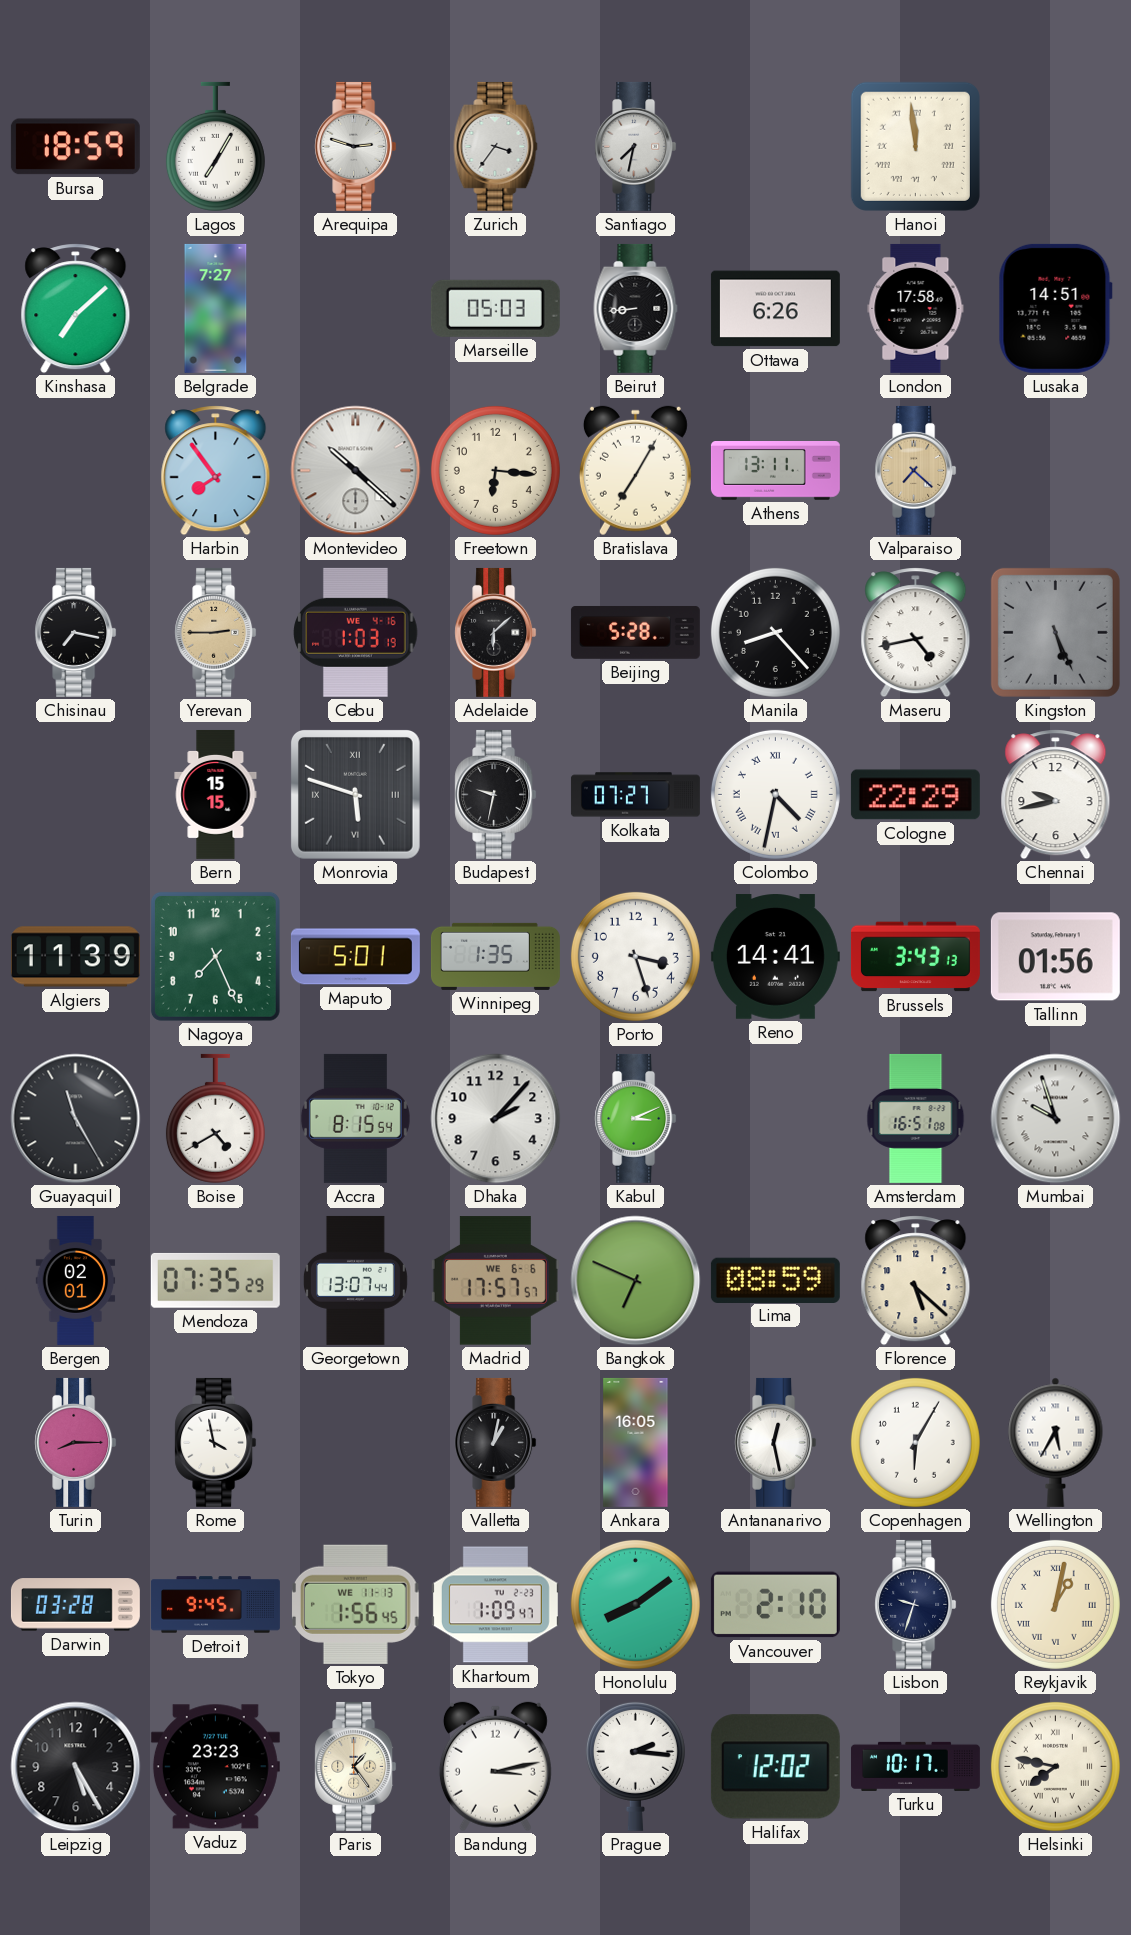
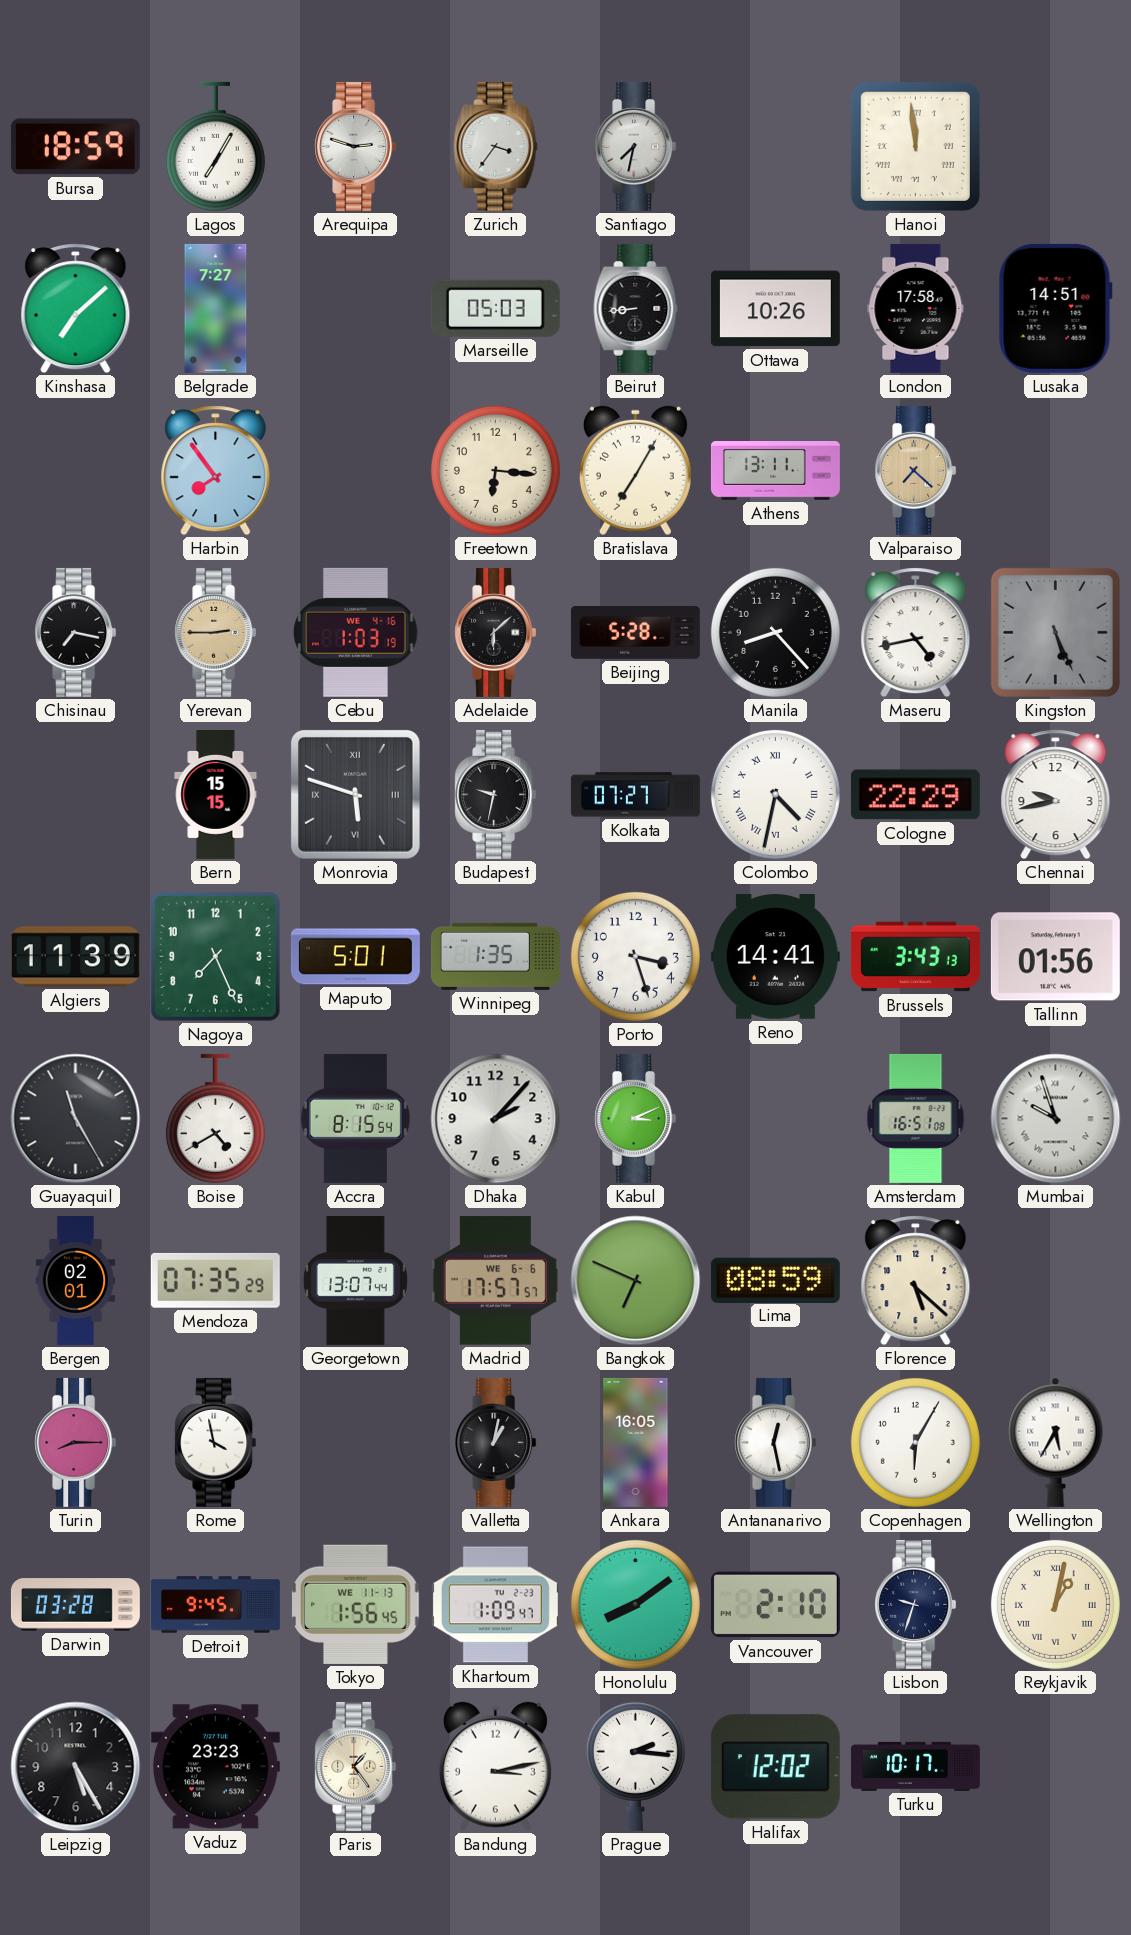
Ottawa: 6:26 -> 10:26
Montevideo: 10:22 -> none
Helsinki: 7:47 -> none
